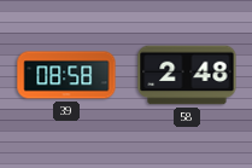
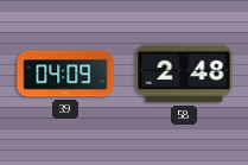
39: 08:58 -> 04:09
